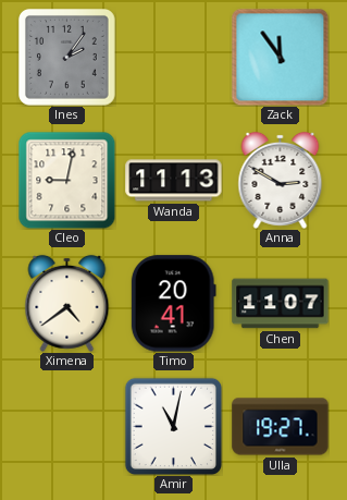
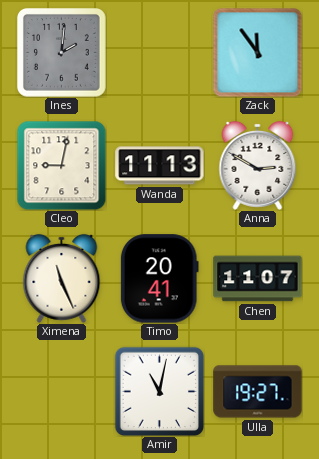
Ines: 2:06 -> 2:01
Ximena: 4:39 -> 11:26
